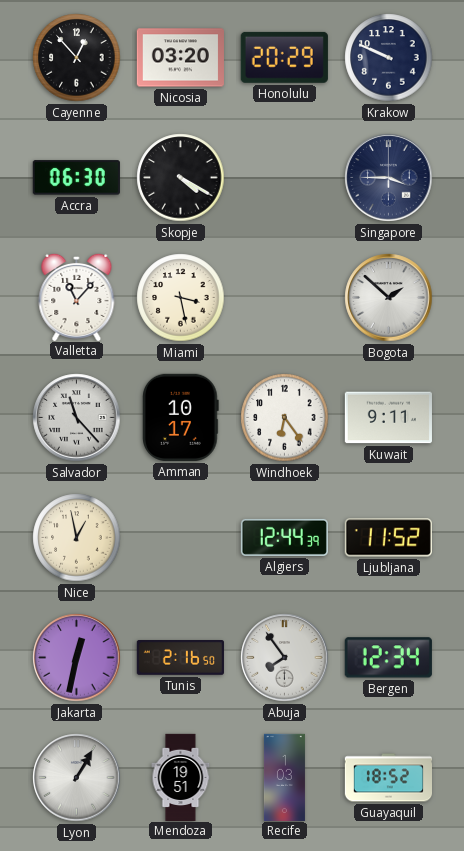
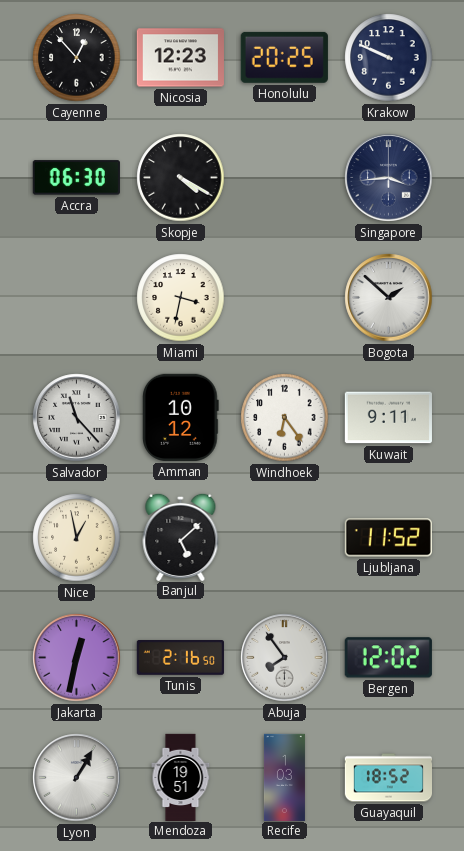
Nicosia: 03:20 -> 12:23
Honolulu: 20:29 -> 20:25
Singapore: 3:45 -> 3:44
Valletta: 11:07 -> none
Miami: 3:28 -> 3:32
Amman: 10:17 -> 10:12
Banjul: none -> 5:08
Algiers: 12:44 -> none
Bergen: 12:34 -> 12:02
